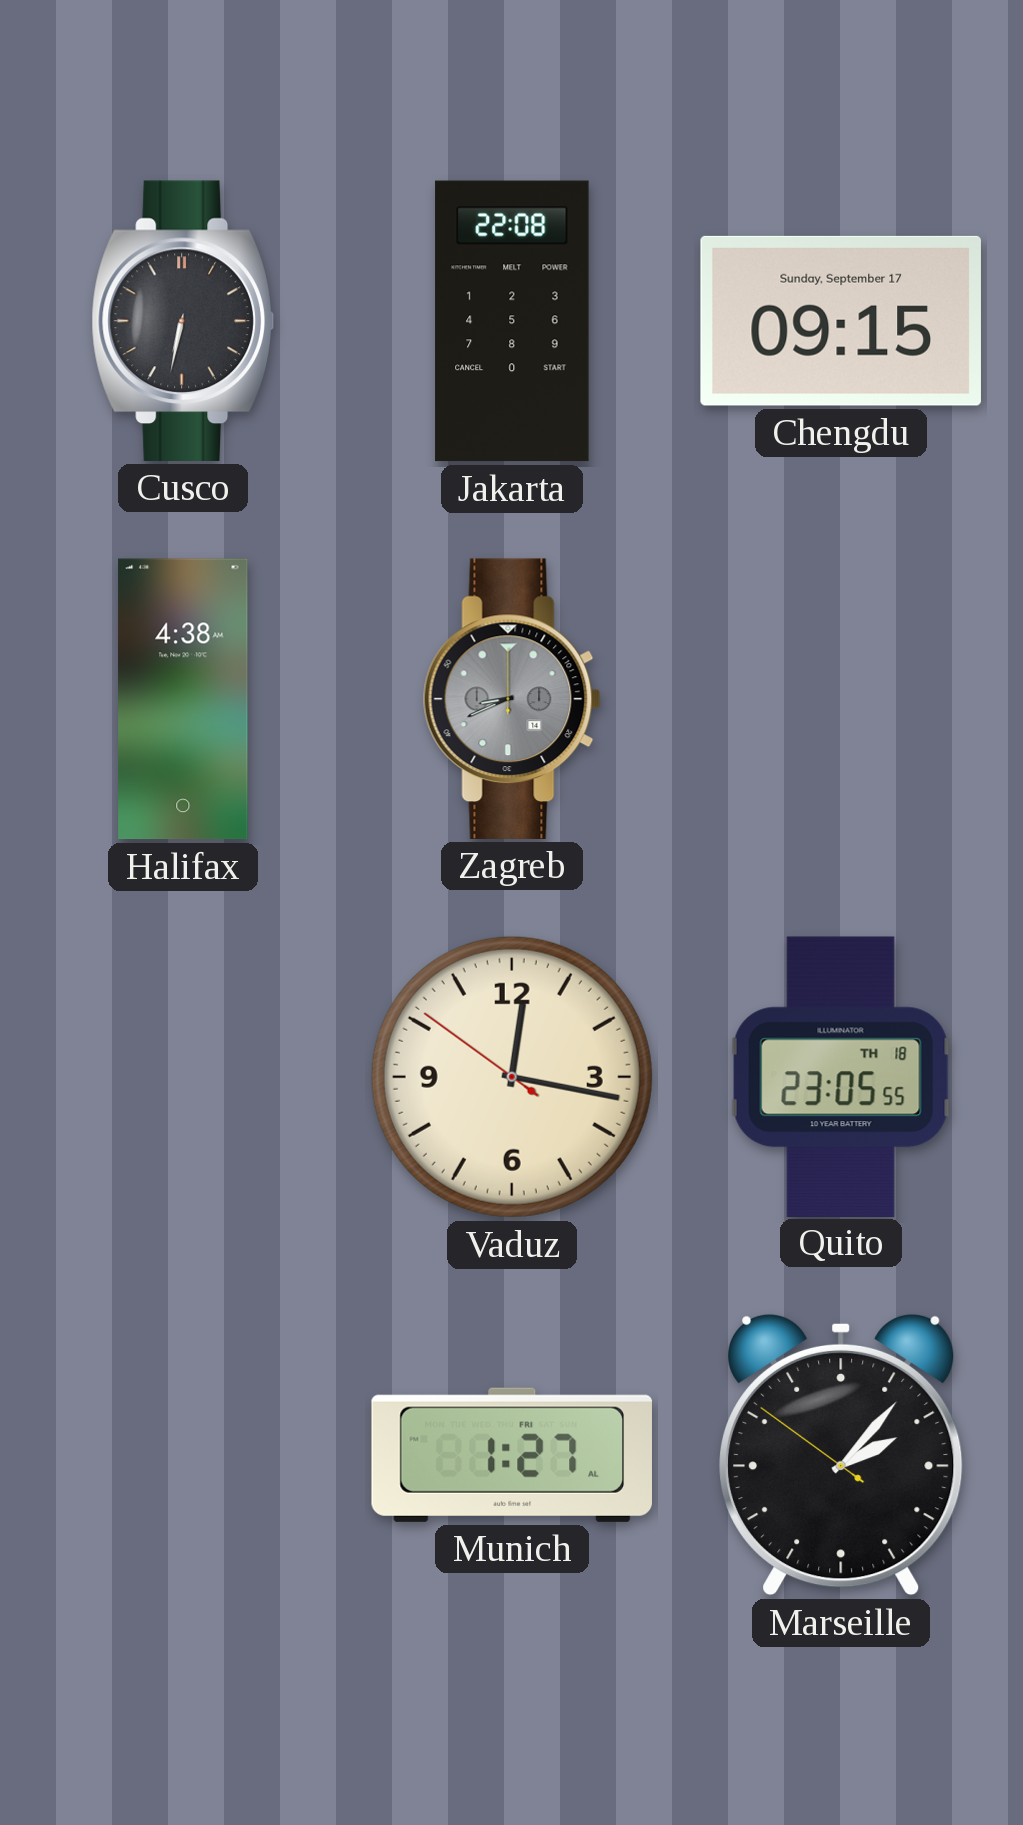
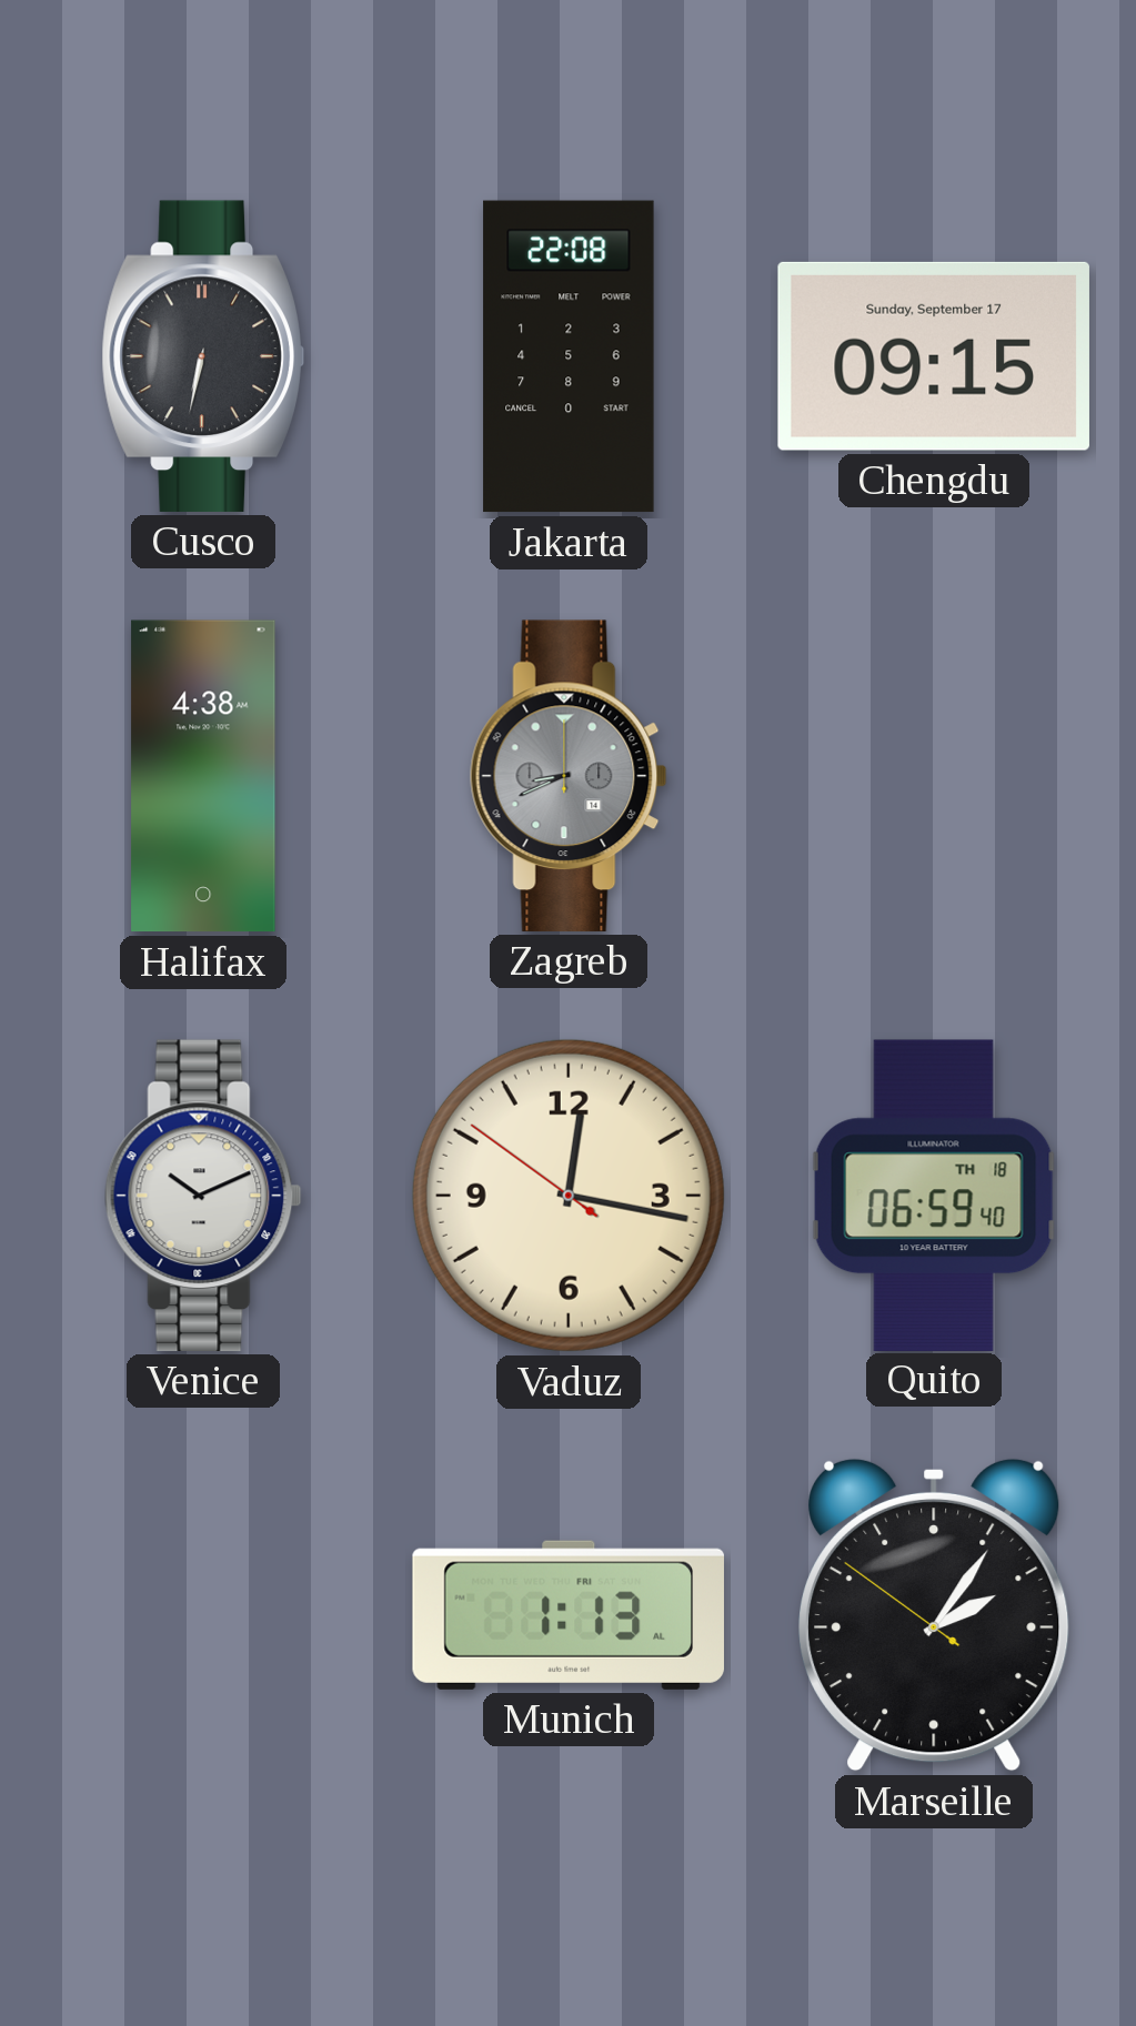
Venice: none -> 10:11
Quito: 23:05 -> 06:59
Munich: 1:27 -> 1:13
Marseille: 2:06 -> 2:05
